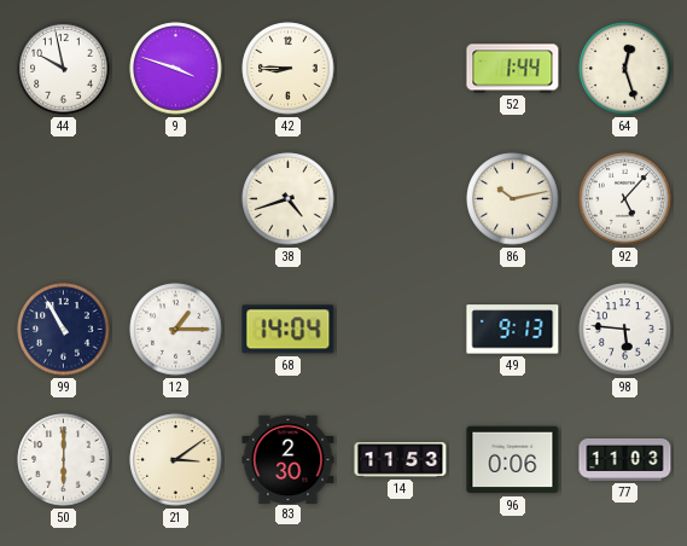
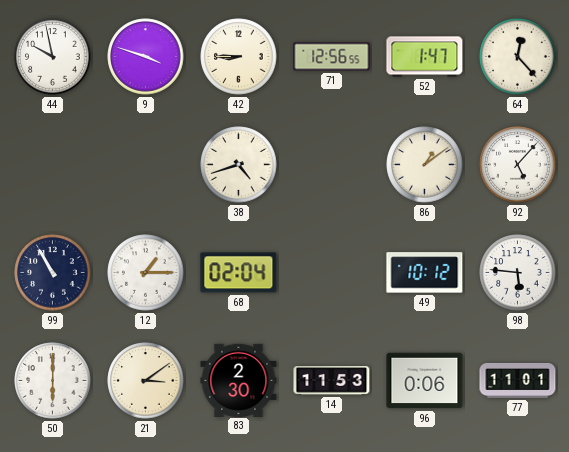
71: none -> 12:56
52: 1:44 -> 1:47
64: 12:27 -> 12:23
86: 10:13 -> 1:09
68: 14:04 -> 02:04
49: 9:13 -> 10:12
77: 11:03 -> 11:01
